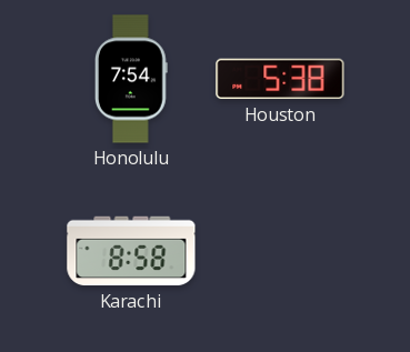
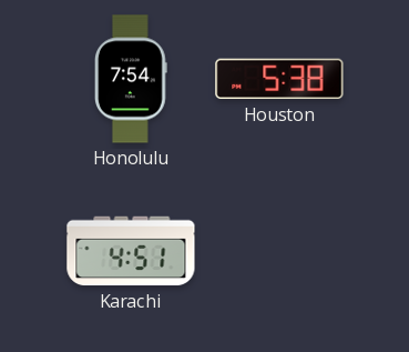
Karachi: 8:58 -> 4:51
